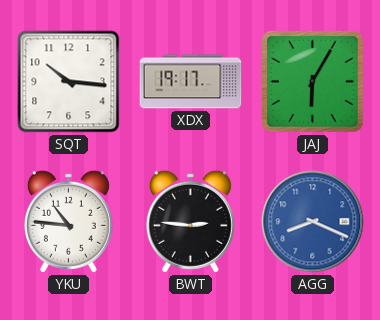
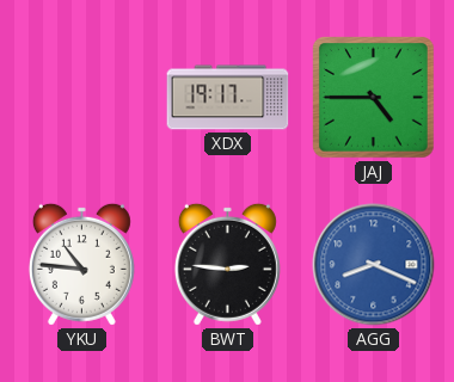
SQT: 10:16 -> none
JAJ: 6:05 -> 4:45
